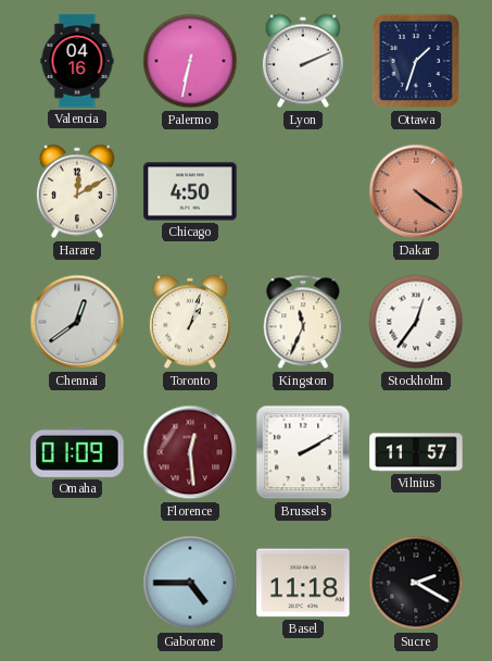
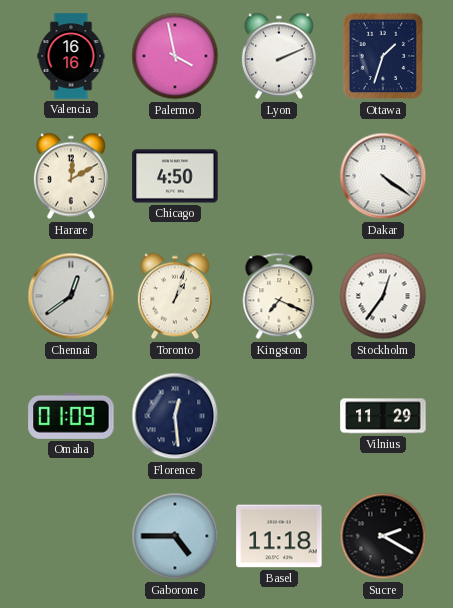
Valencia: 04:16 -> 16:16
Palermo: 6:32 -> 3:58
Dakar dial: salmon -> white
Kingston: 11:34 -> 7:19
Florence dial: burgundy -> navy
Brussels: 2:10 -> none
Vilnius: 11:57 -> 11:29
